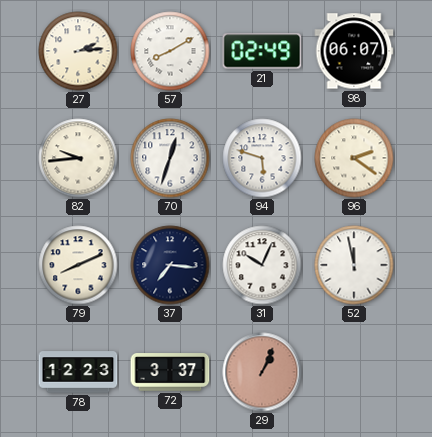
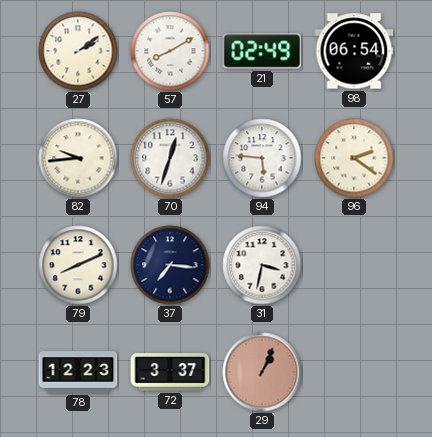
27: 2:14 -> 2:09
98: 06:07 -> 06:54
94: 5:48 -> 5:46
31: 10:04 -> 3:32
52: 11:58 -> none
